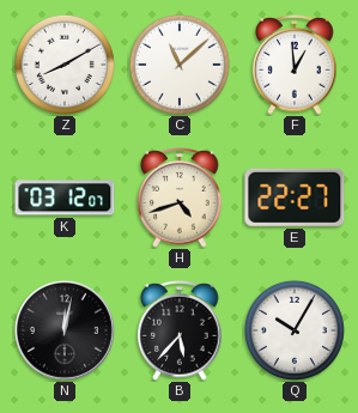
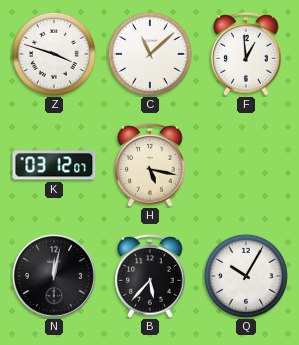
Z: 8:10 -> 3:48
H: 4:42 -> 5:17
E: 22:27 -> none
